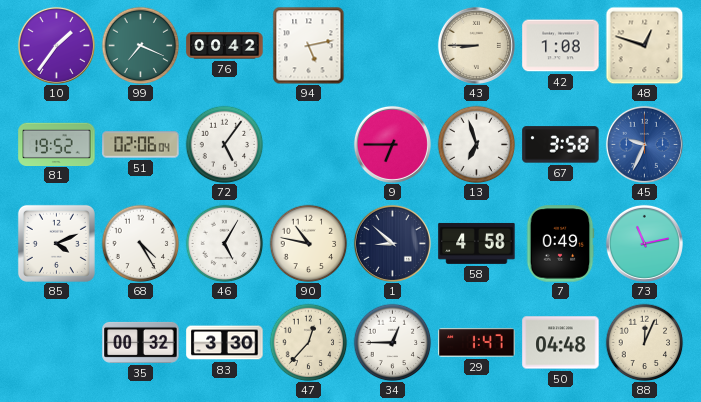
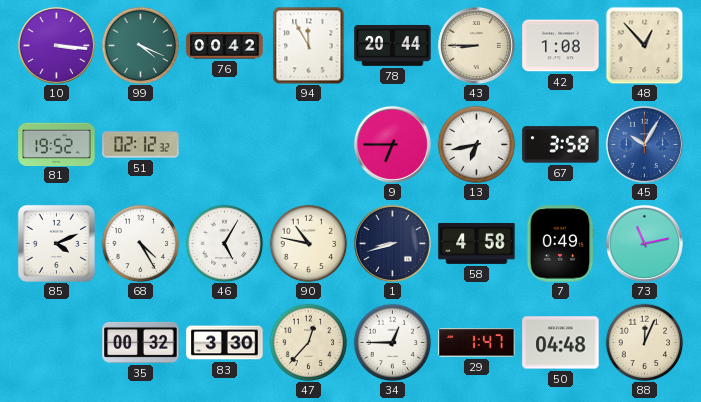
10: 1:36 -> 3:16
99: 7:19 -> 4:19
94: 5:13 -> 11:55
78: none -> 20:44
48: 12:48 -> 12:53
51: 02:06 -> 02:12
72: 5:06 -> none
13: 6:57 -> 6:43
45: 9:34 -> 10:05
1: 8:52 -> 8:42
